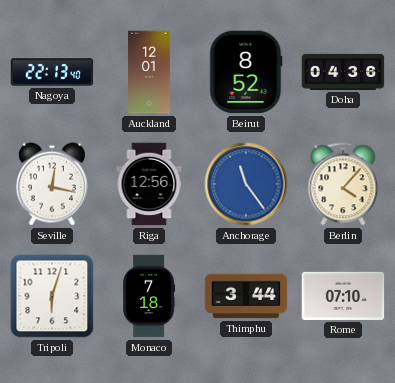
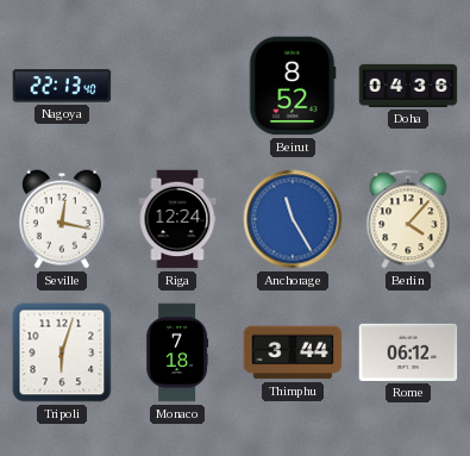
Auckland: 12:01 -> none
Riga: 12:56 -> 12:24
Anchorage: 11:24 -> 11:25
Rome: 07:10 -> 06:12
